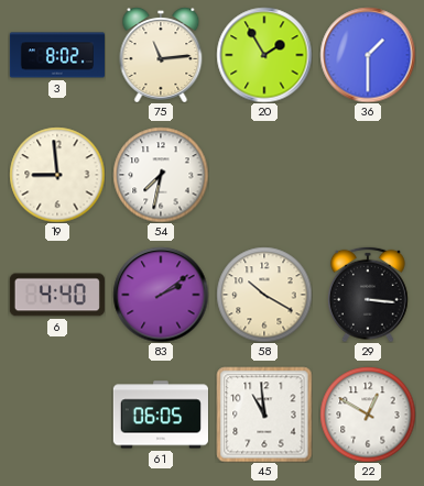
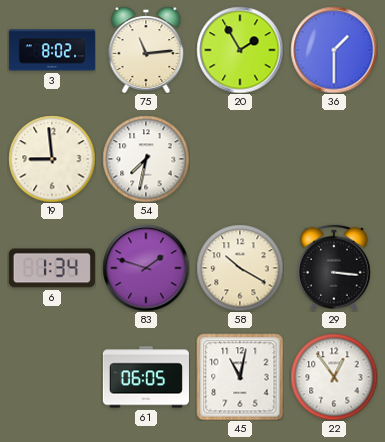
6: 4:40 -> 1:34
83: 2:09 -> 1:48
45: 10:59 -> 11:02
22: 12:50 -> 12:54
